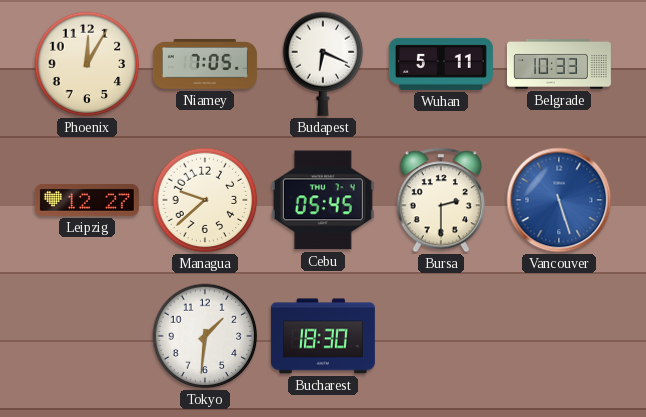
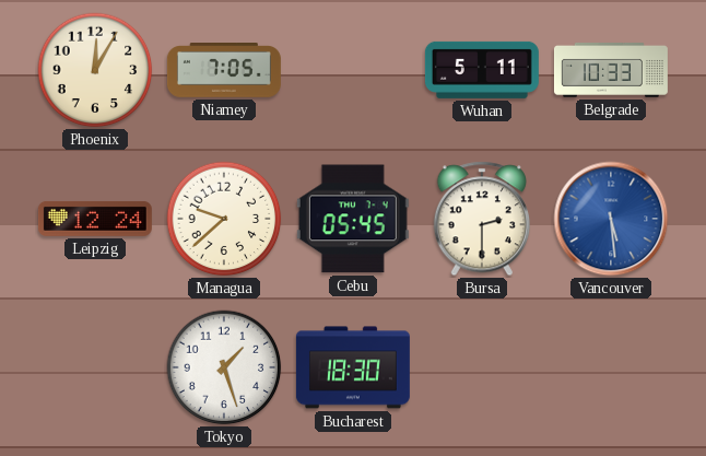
Budapest: 6:19 -> none
Leipzig: 12:27 -> 12:24
Vancouver: 5:27 -> 5:29
Tokyo: 1:31 -> 1:27
